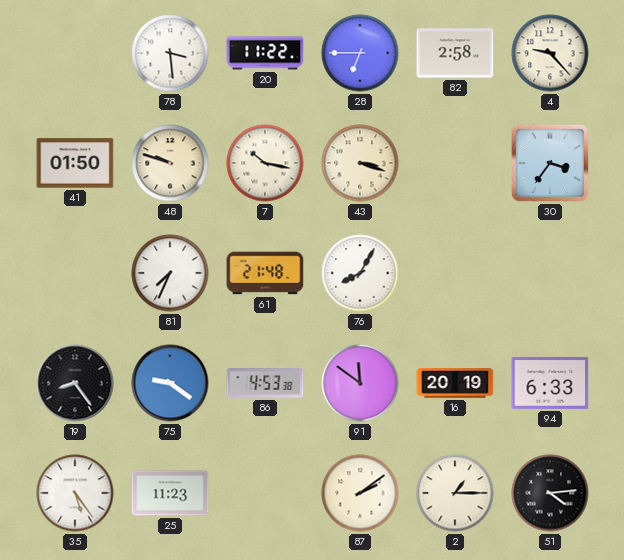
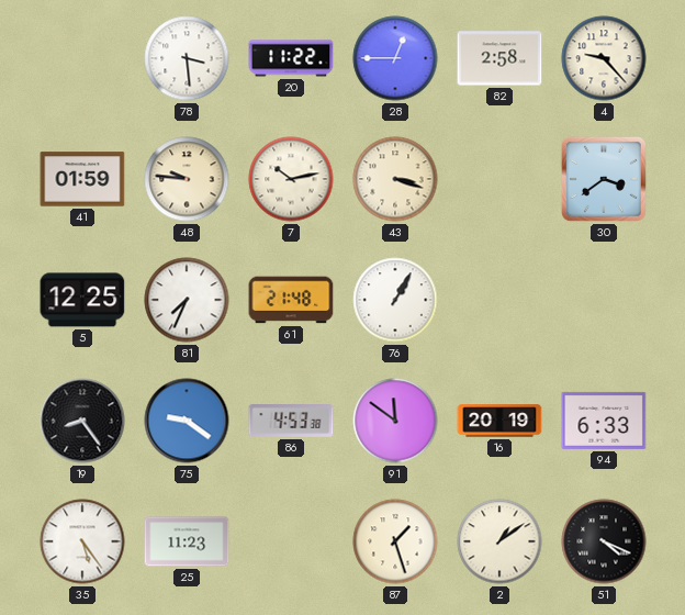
28: 6:45 -> 12:45
41: 01:50 -> 01:59
48: 9:48 -> 9:46
7: 10:17 -> 10:13
30: 3:36 -> 3:39
5: none -> 12:25
76: 8:05 -> 1:05
87: 2:09 -> 1:27
2: 1:15 -> 1:09
51: 4:14 -> 4:19
